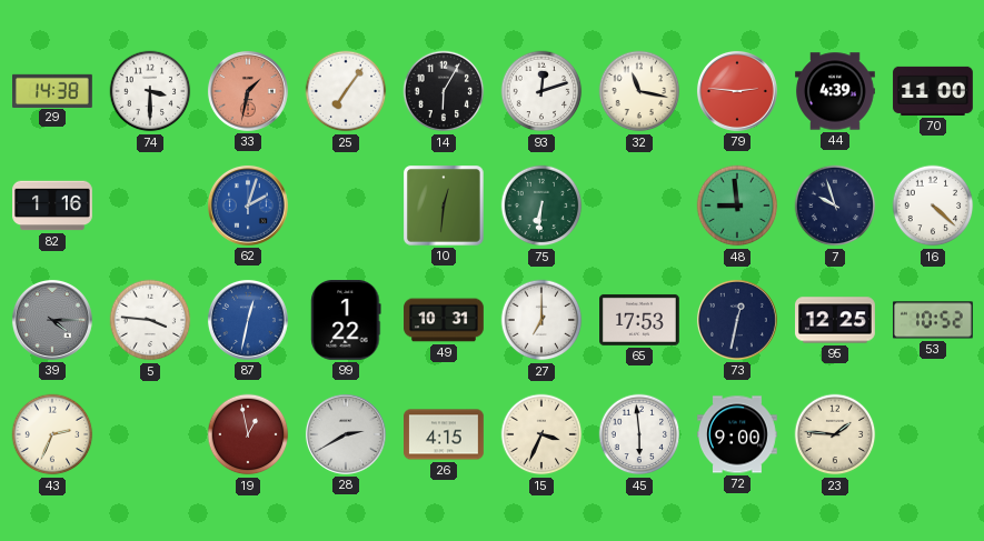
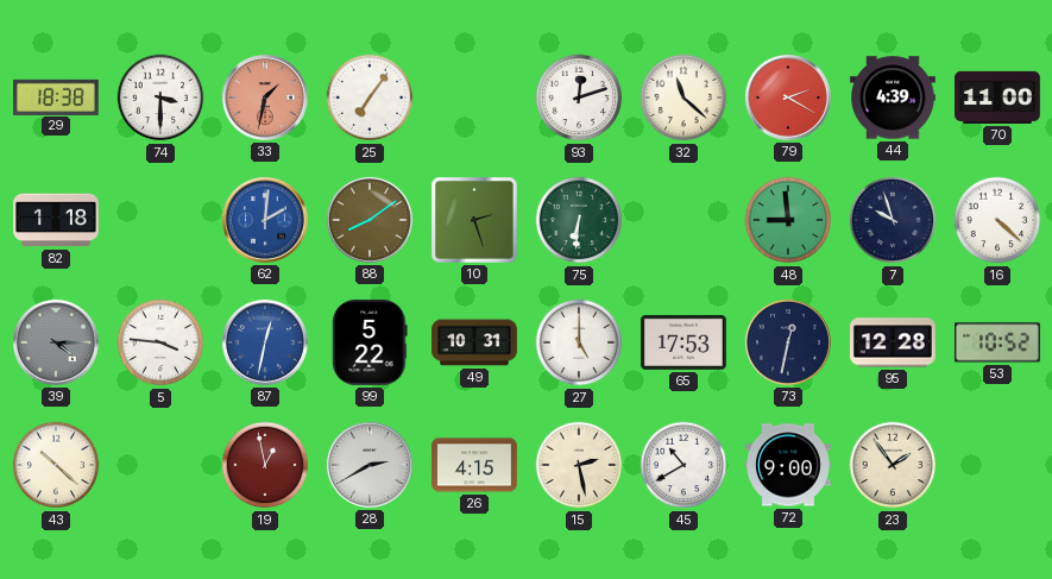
29: 14:38 -> 18:38
14: 6:05 -> none
32: 11:17 -> 11:22
79: 2:46 -> 2:20
82: 1:16 -> 1:18
62: 2:03 -> 2:01
88: none -> 8:09
10: 12:31 -> 2:27
99: 1:22 -> 5:22
27: 7:00 -> 5:00
95: 12:25 -> 12:28
43: 2:34 -> 10:22
15: 3:34 -> 2:28
45: 5:59 -> 10:40
23: 1:46 -> 1:54
